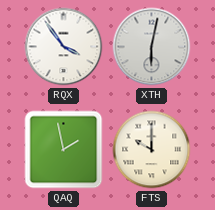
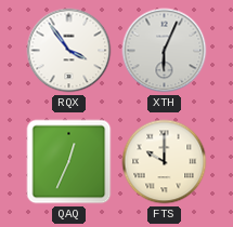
XTH: 6:02 -> 6:04
QAQ: 1:58 -> 12:34
